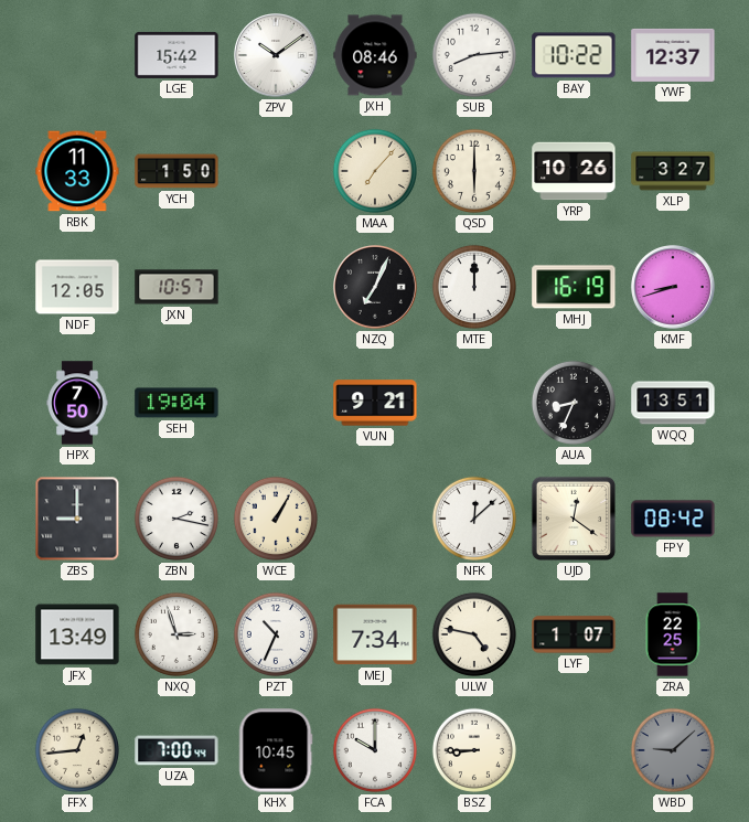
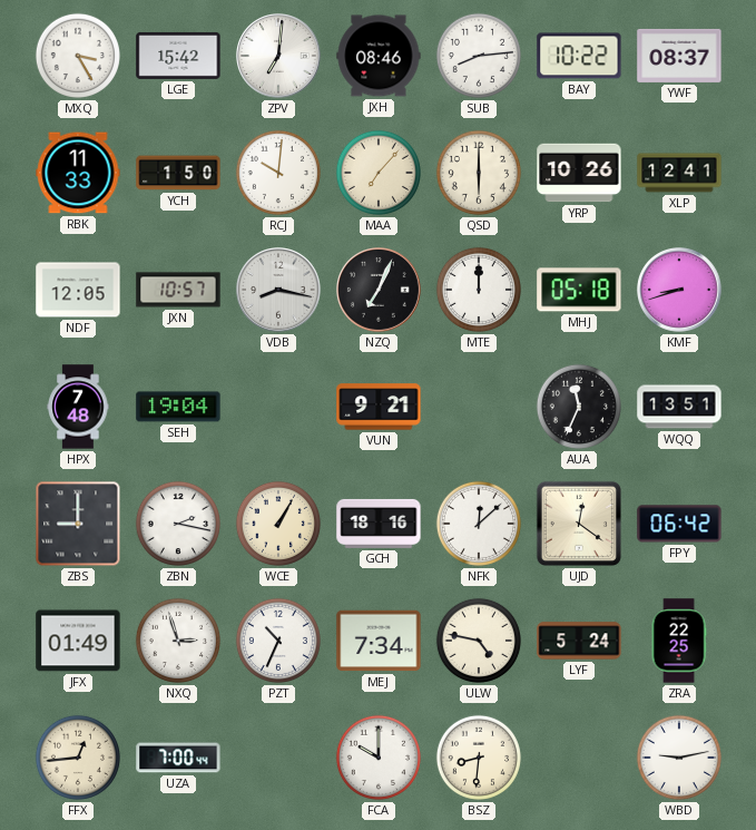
MXQ: none -> 3:25
ZPV: 10:09 -> 7:01
YWF: 12:37 -> 08:37
RCJ: none -> 10:01
XLP: 3:27 -> 12:41
VDB: none -> 8:17
MHJ: 16:19 -> 05:18
HPX: 7:50 -> 7:48
AUA: 8:34 -> 11:34
GCH: none -> 18:16
FPY: 08:42 -> 06:42
JFX: 13:49 -> 01:49
LYF: 1:07 -> 5:24
KHX: 10:45 -> none
BSZ: 8:45 -> 8:31
WBD: 9:08 -> 9:13
WBD dial: grey -> white
